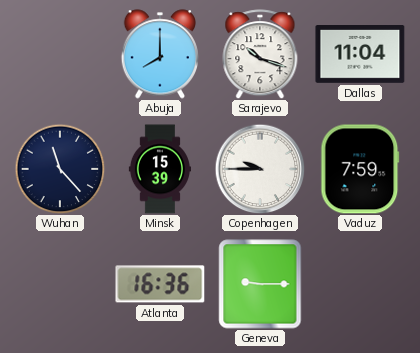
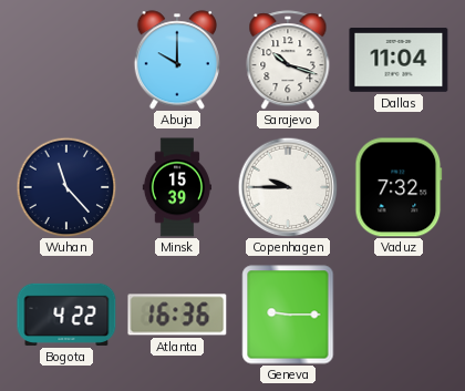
Abuja: 8:00 -> 10:00
Vaduz: 7:59 -> 7:32
Bogota: none -> 4:22
